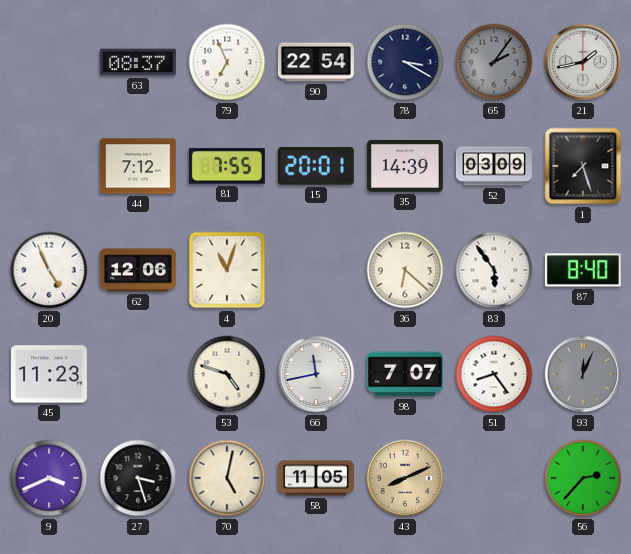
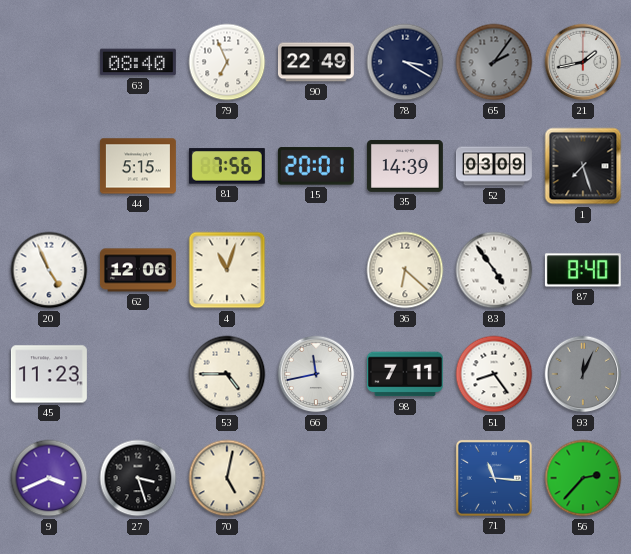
63: 08:37 -> 08:40
90: 22:54 -> 22:49
44: 7:12 -> 5:15
81: 7:55 -> 7:56
83: 5:54 -> 4:54
53: 4:48 -> 4:45
98: 7:07 -> 7:11
58: 11:05 -> none
43: 8:11 -> none
71: none -> 11:16
